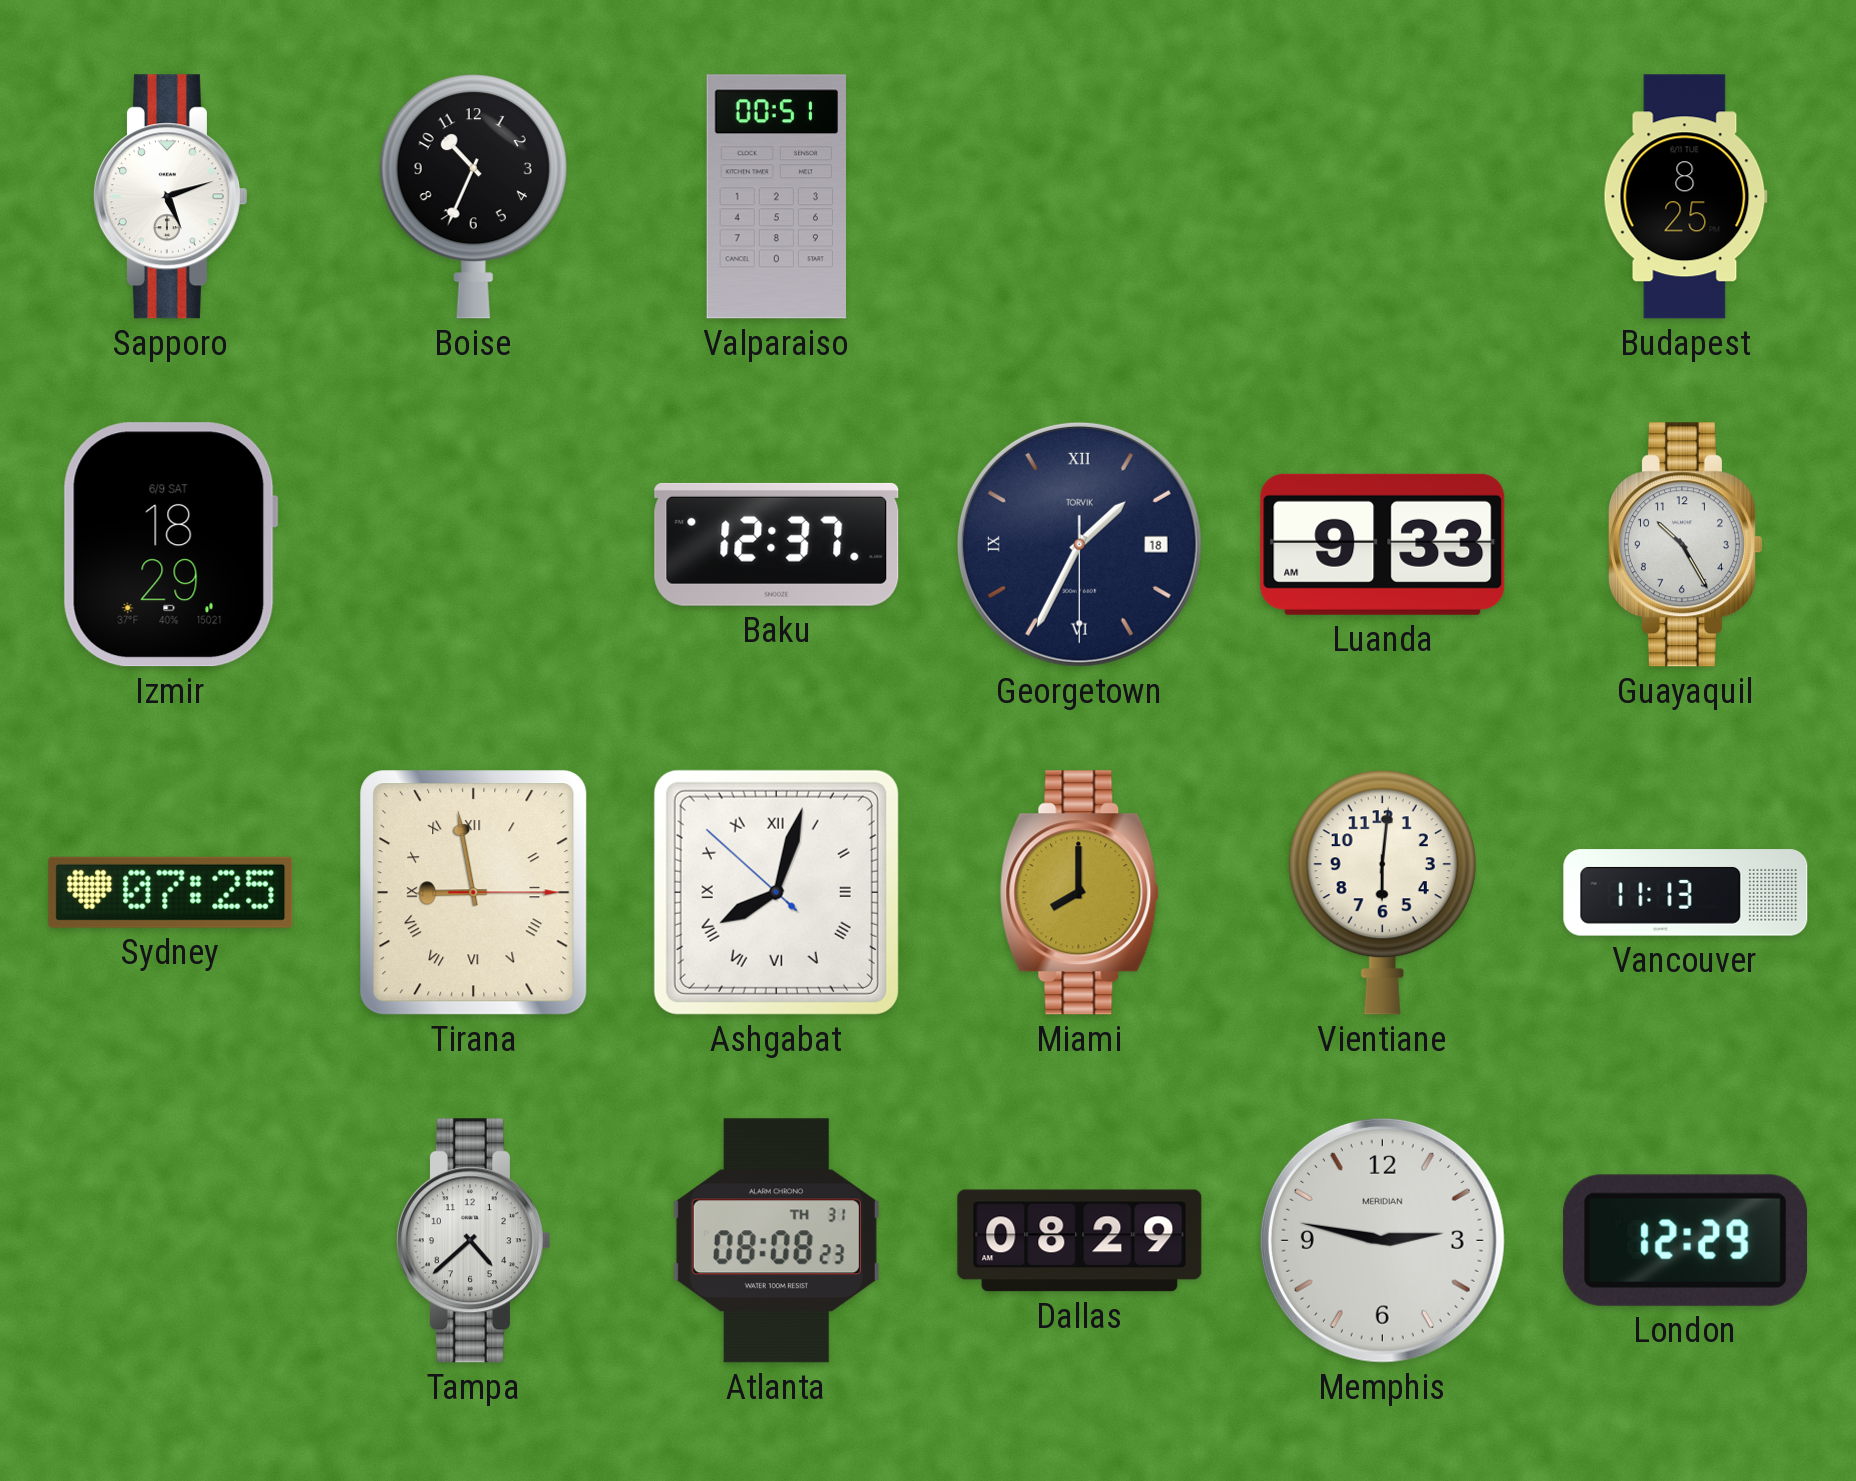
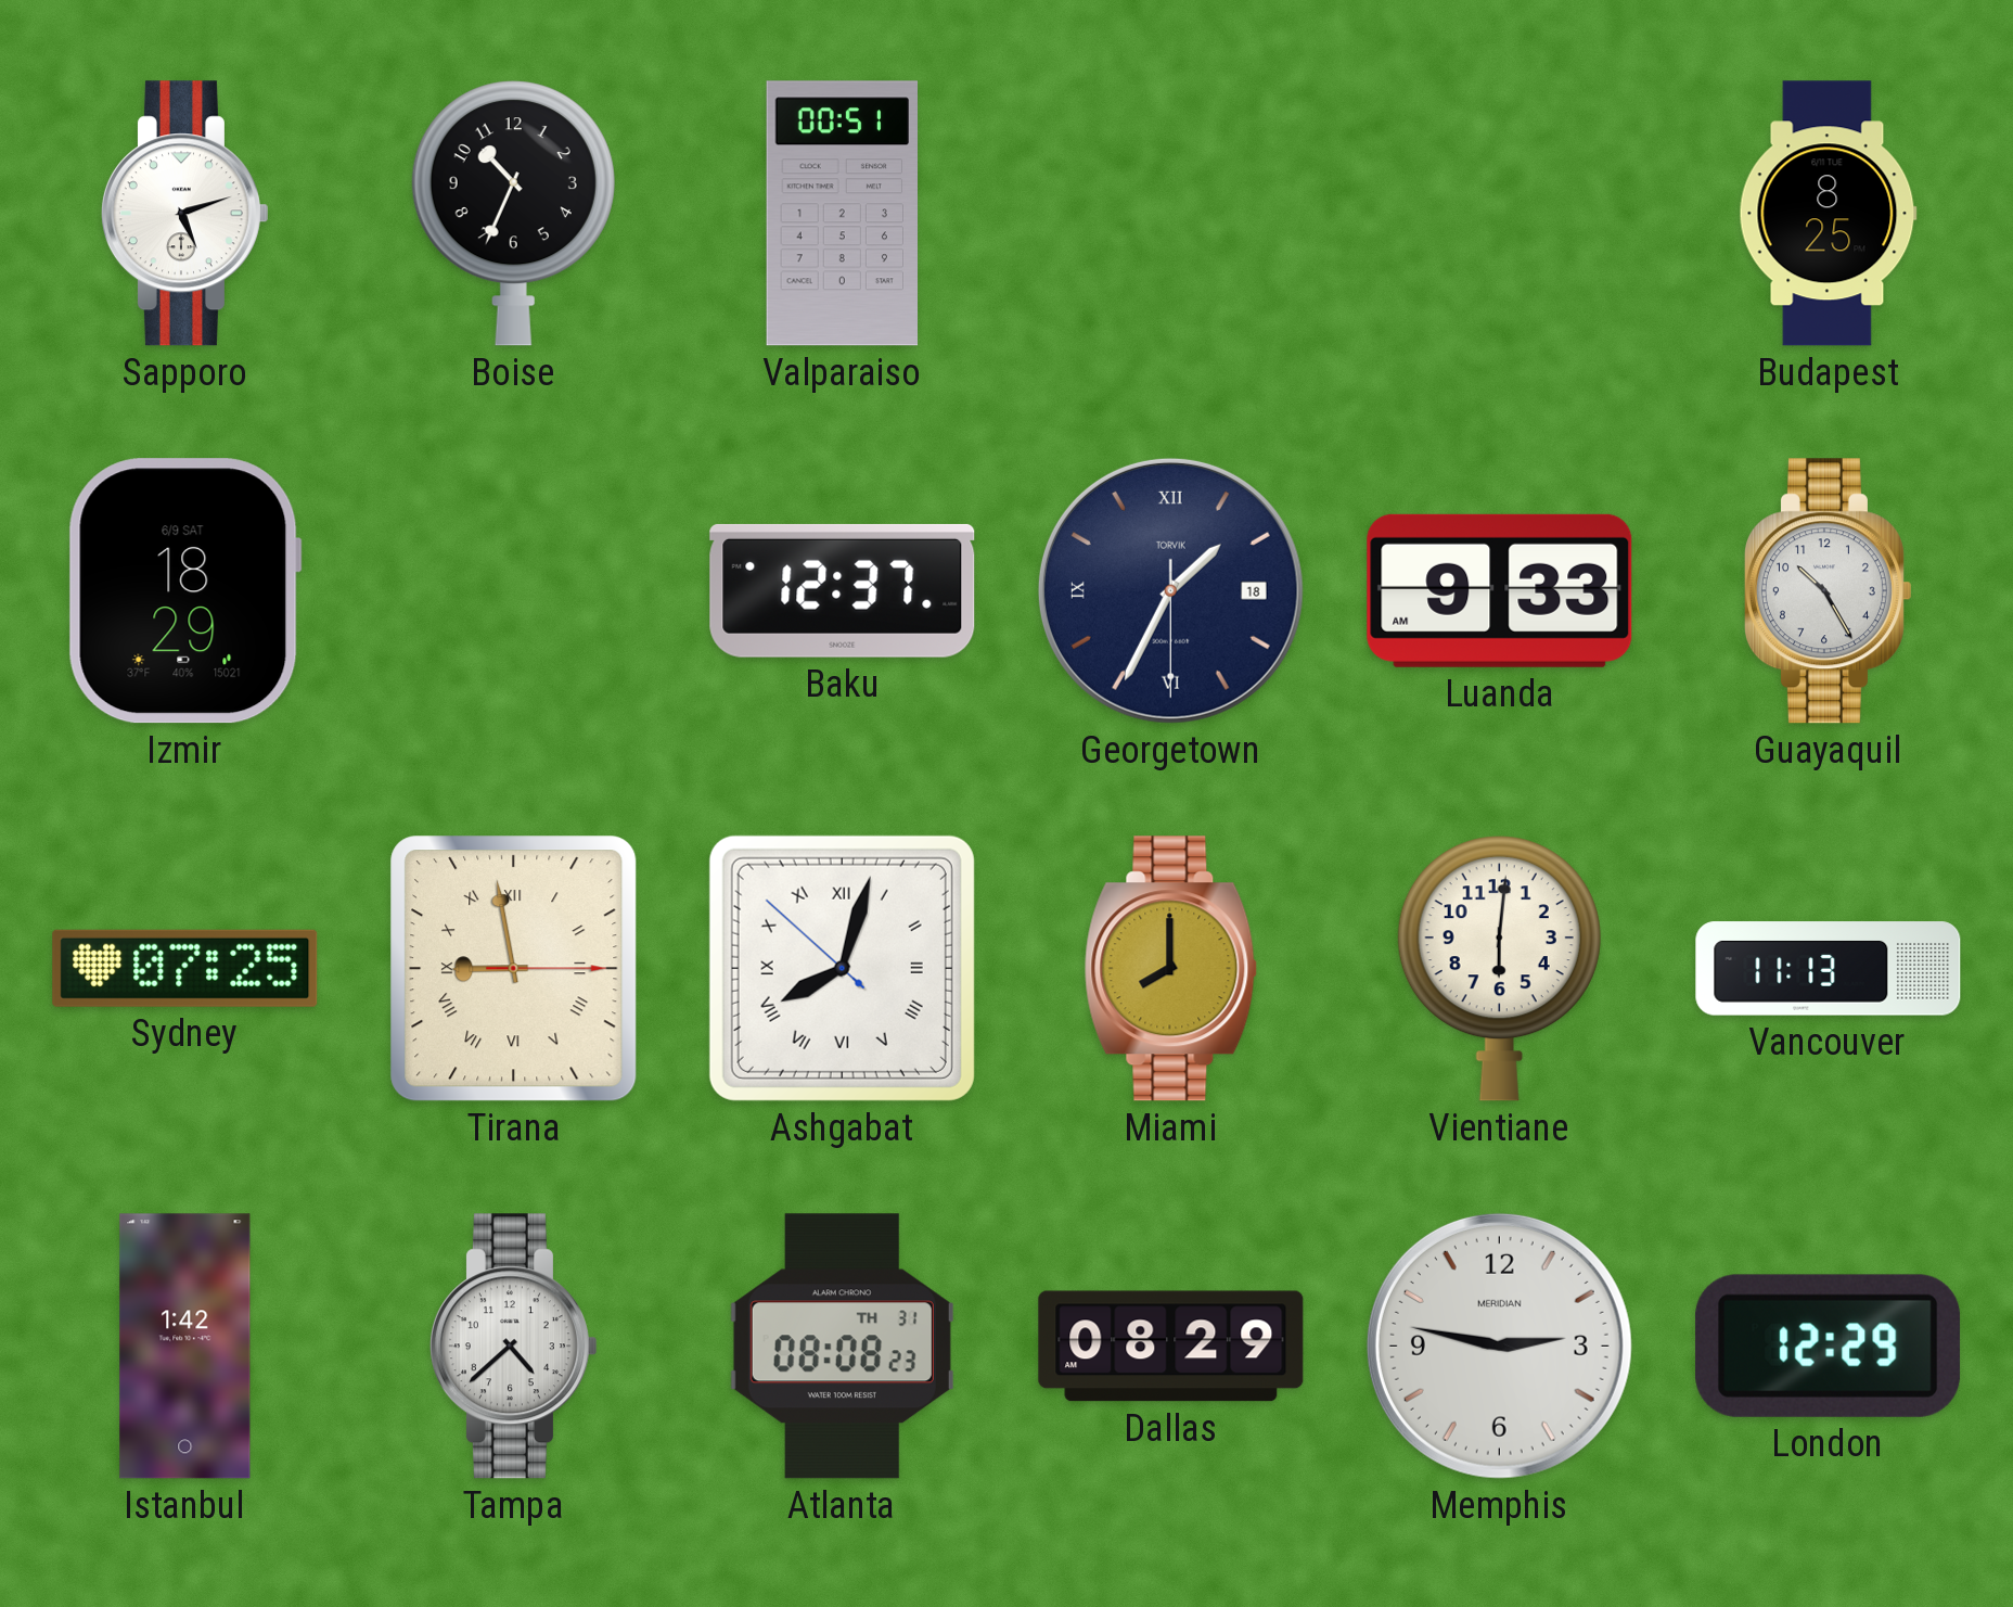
Istanbul: none -> 1:42
